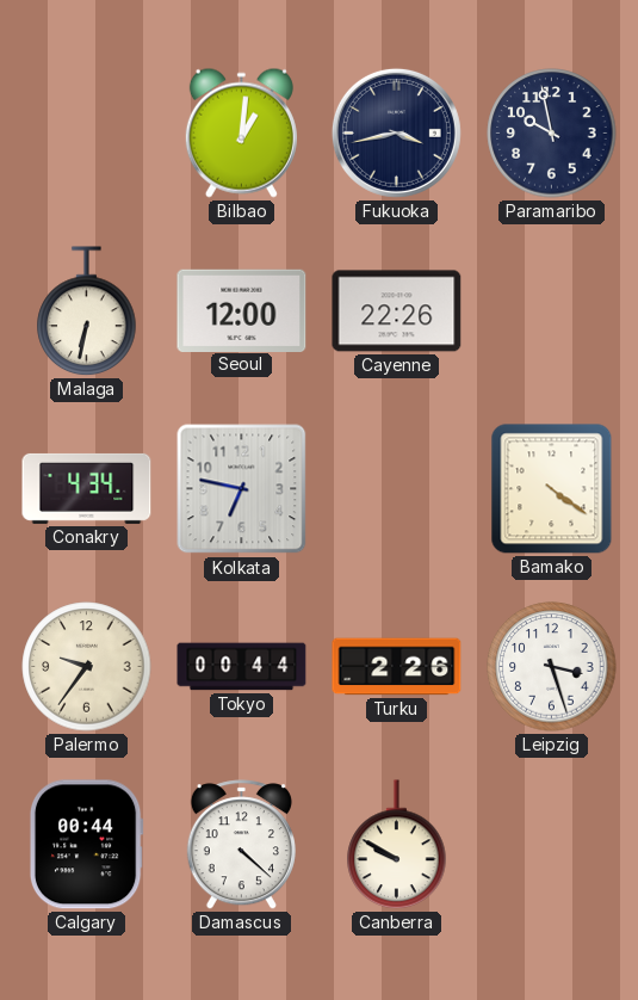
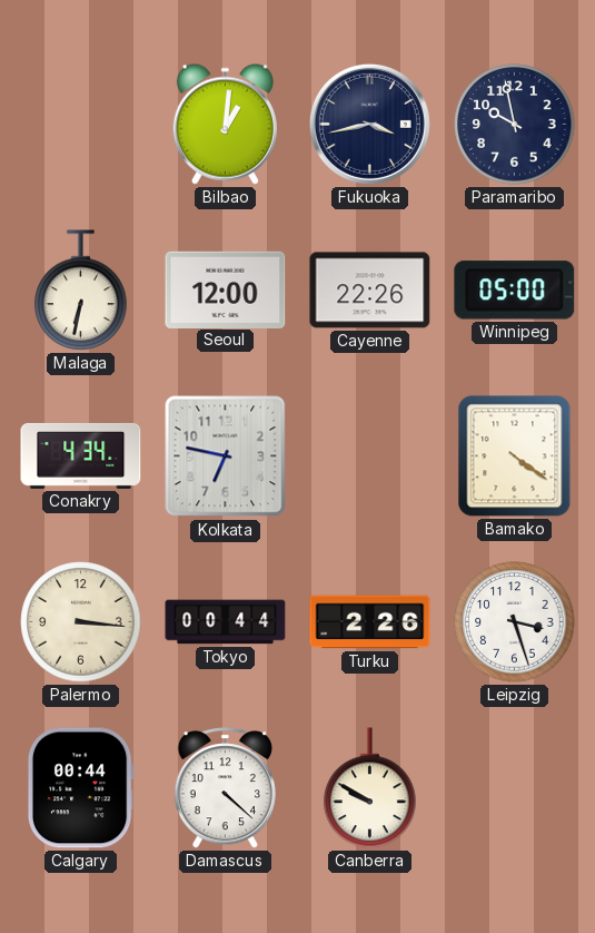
Winnipeg: none -> 05:00
Palermo: 9:36 -> 3:16
